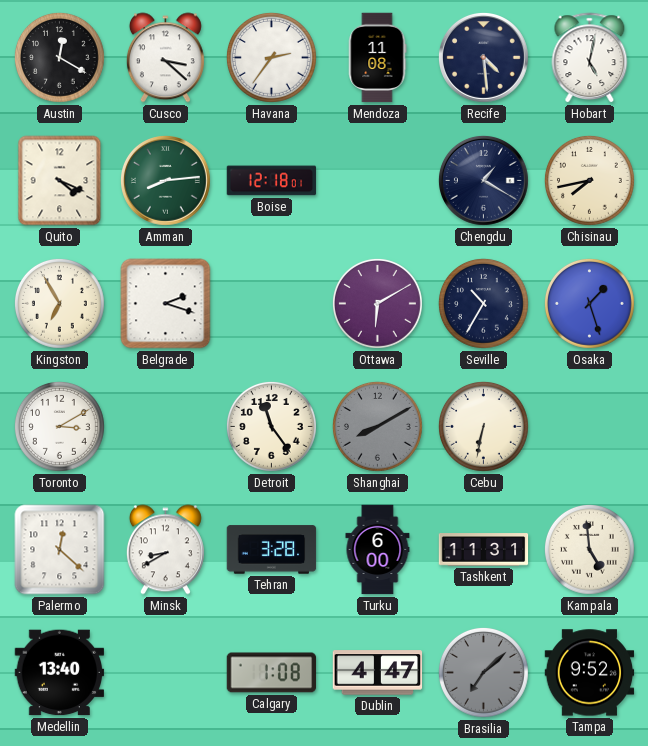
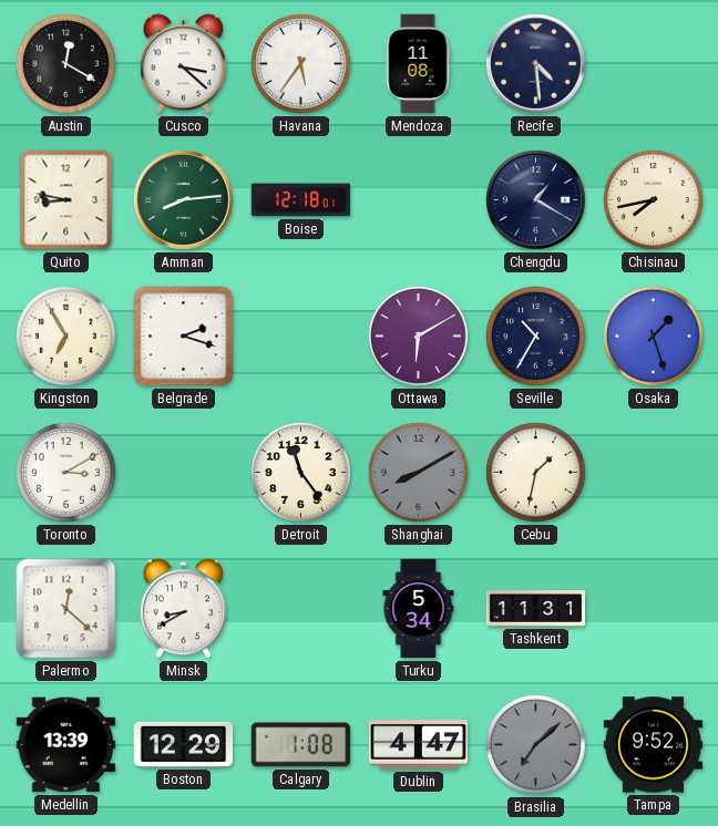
Havana: 2:36 -> 5:36
Hobart: 5:02 -> none
Quito: 4:19 -> 8:47
Cebu: 6:32 -> 1:32
Tehran: 3:28 -> none
Turku: 6:00 -> 5:34
Kampala: 4:59 -> none
Medellin: 13:40 -> 13:39
Boston: none -> 12:29
